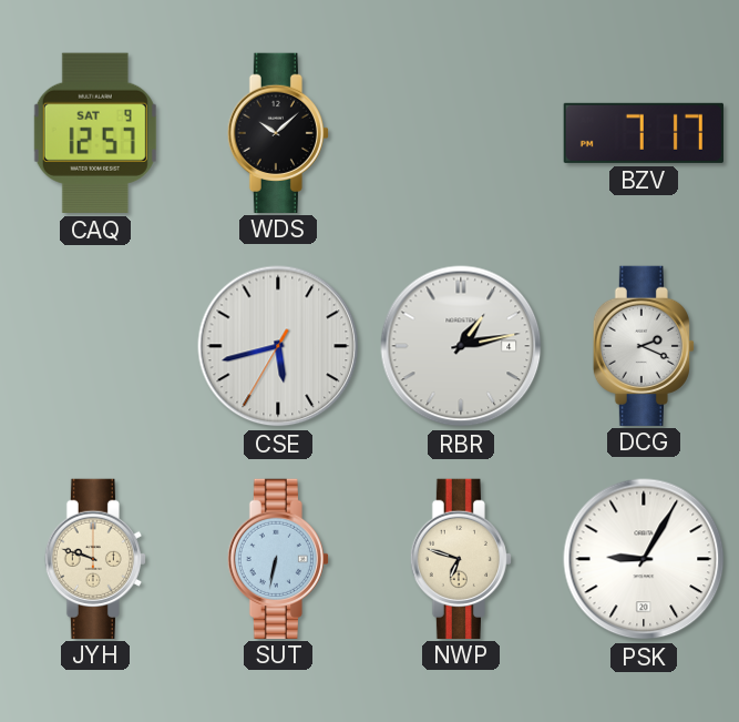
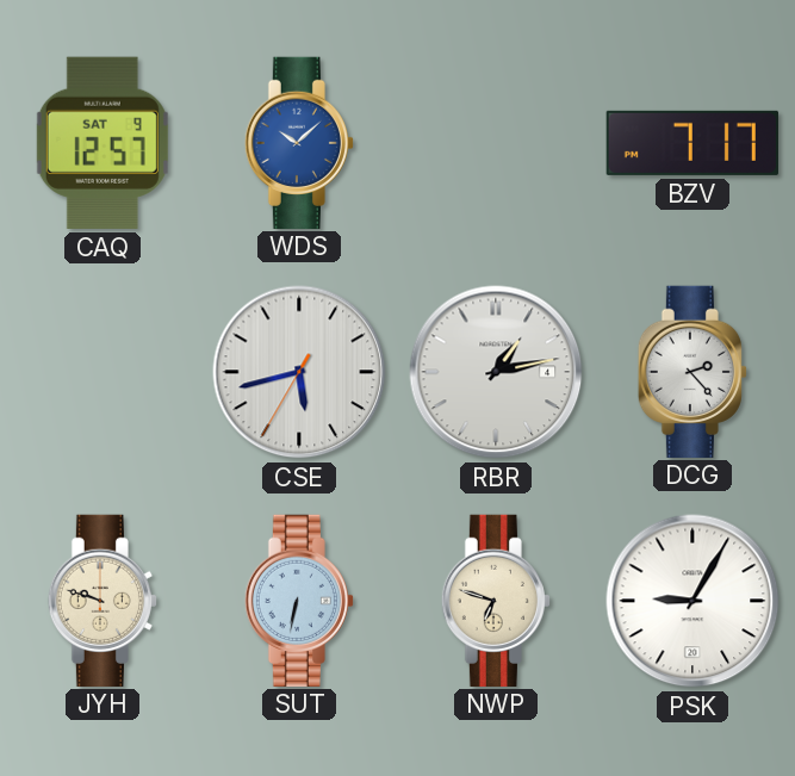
WDS dial: black -> blue
DCG: 2:19 -> 2:23
